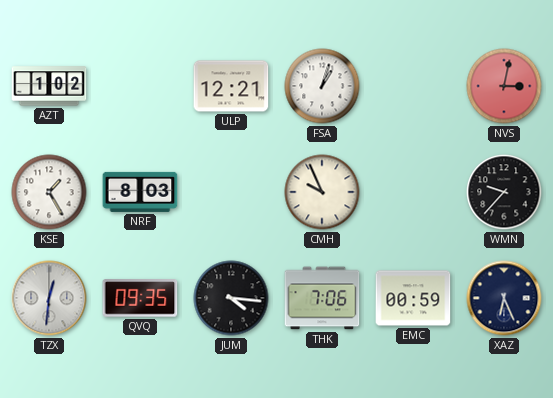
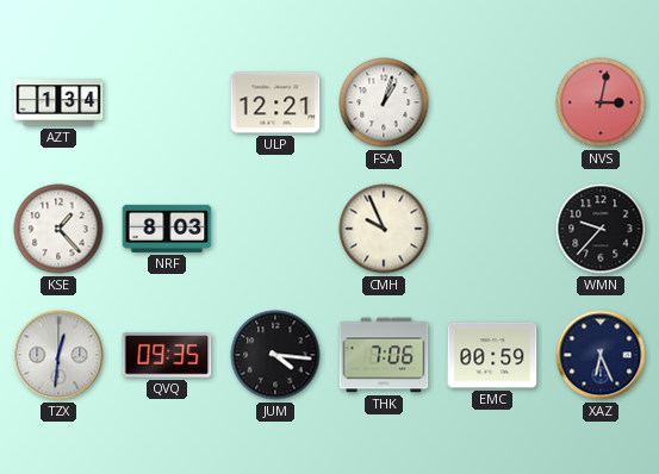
AZT: 1:02 -> 1:34
KSE: 1:25 -> 1:23
